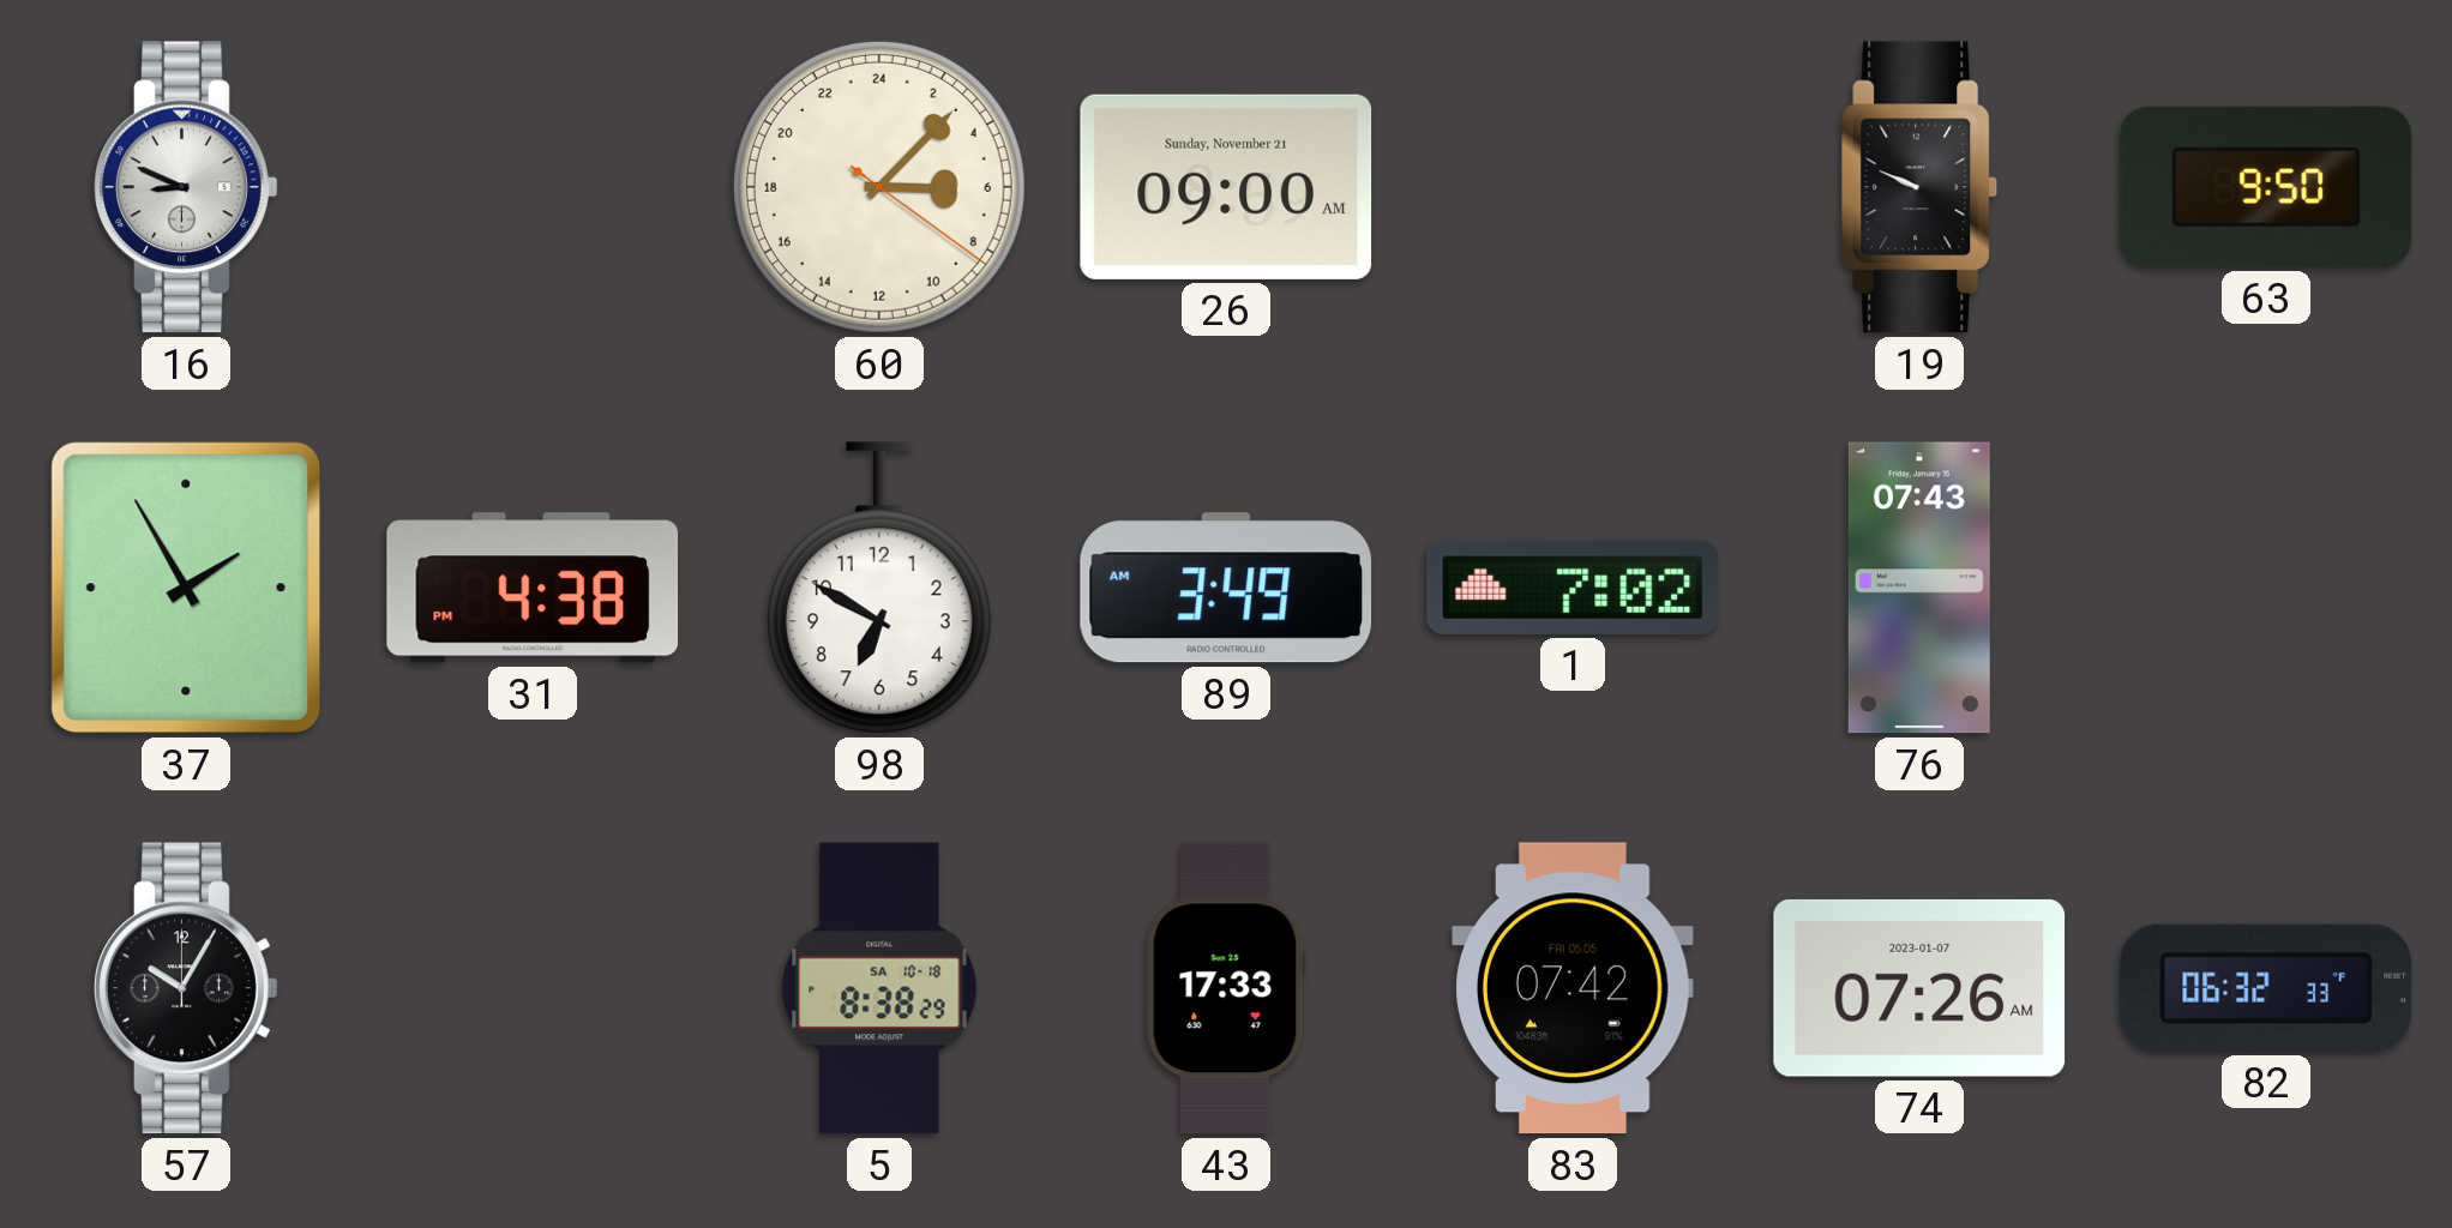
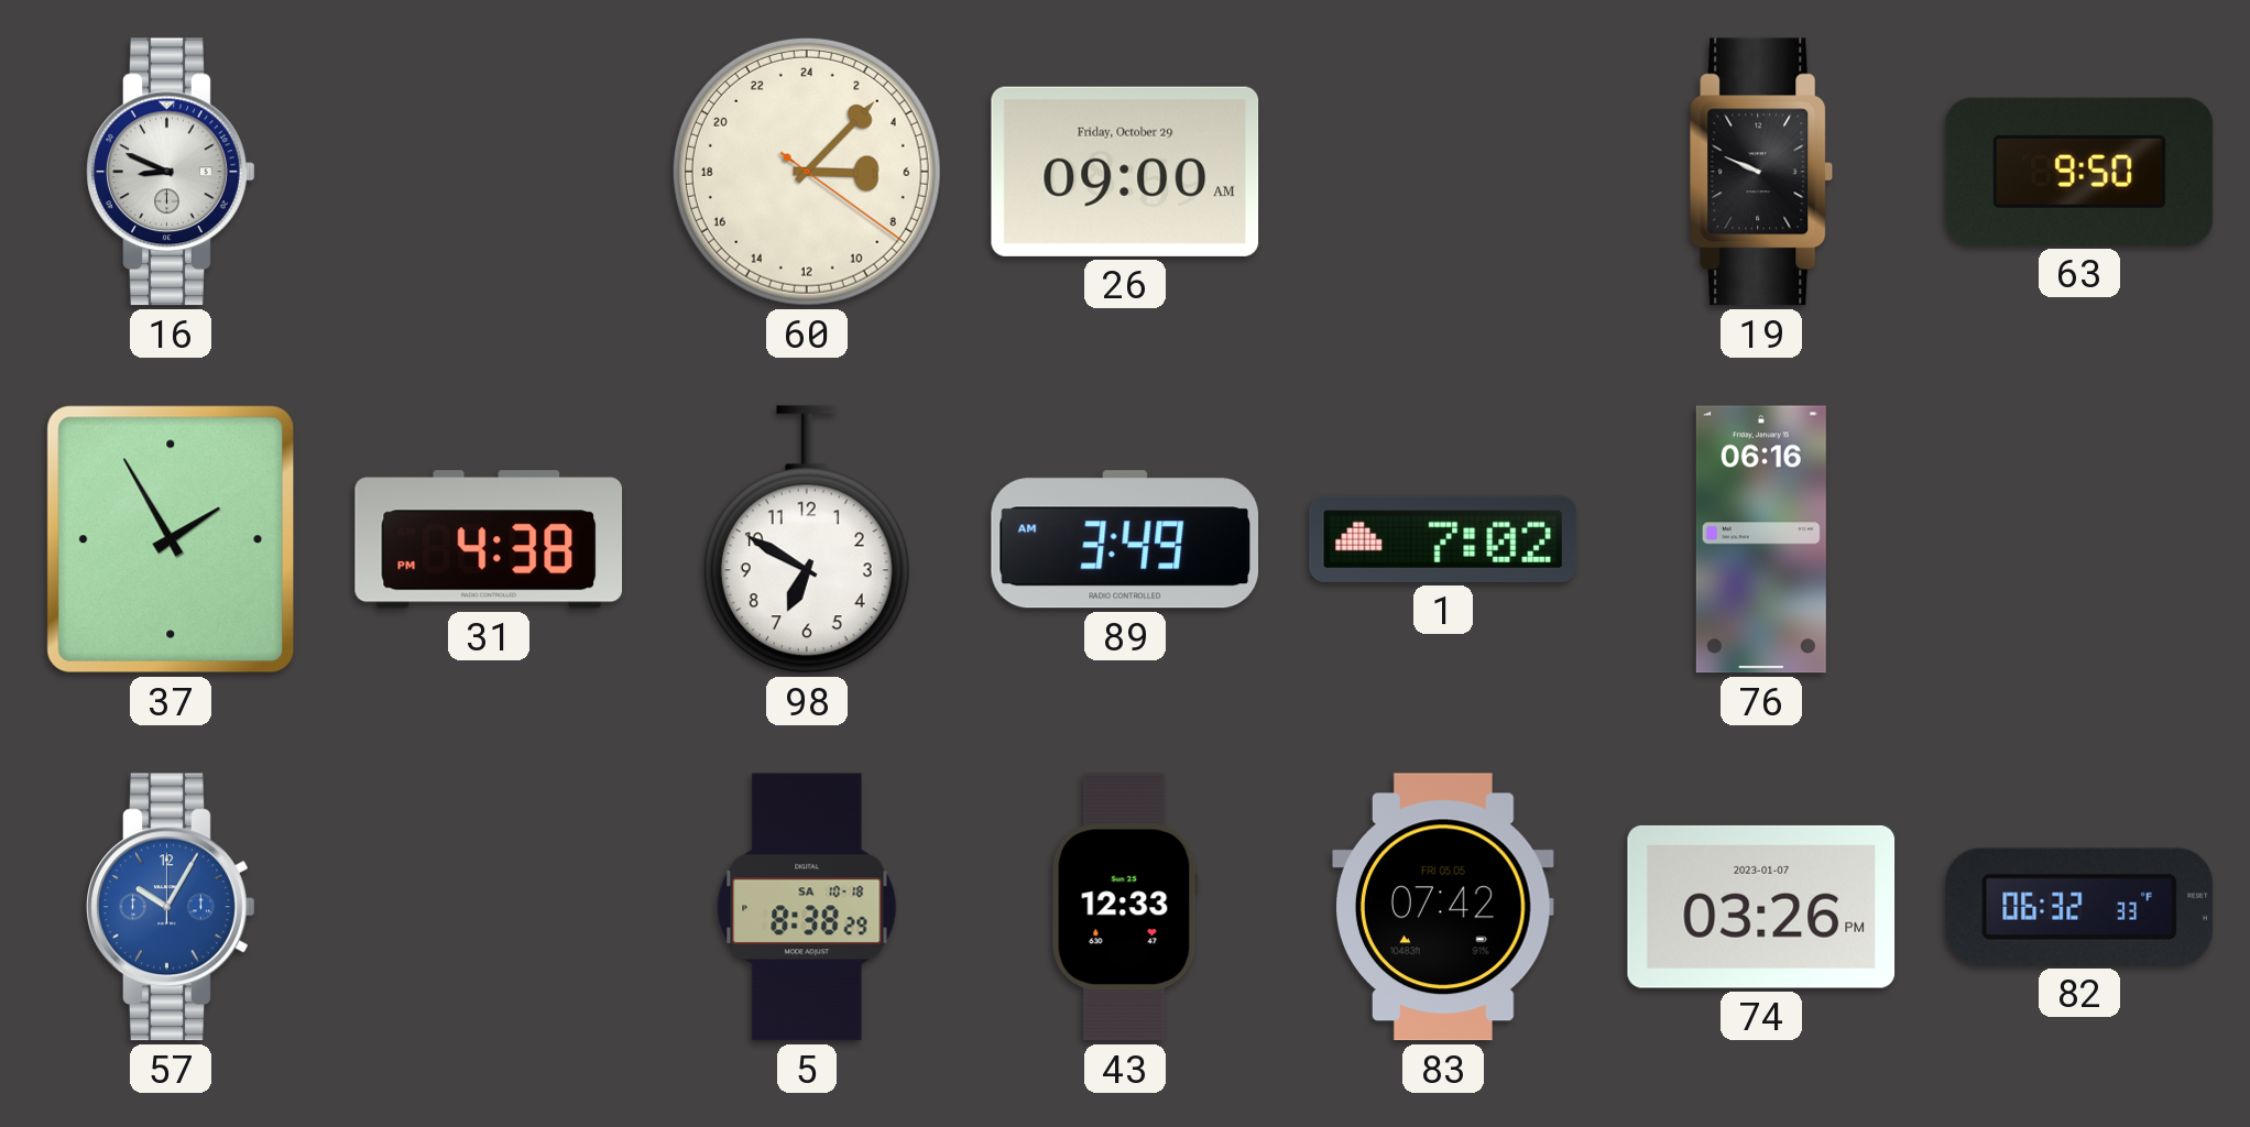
26 date: Sunday, November 21 -> Friday, October 29
76: 07:43 -> 06:16
57 dial: black -> blue
43: 17:33 -> 12:33
74: 07:26 -> 03:26
